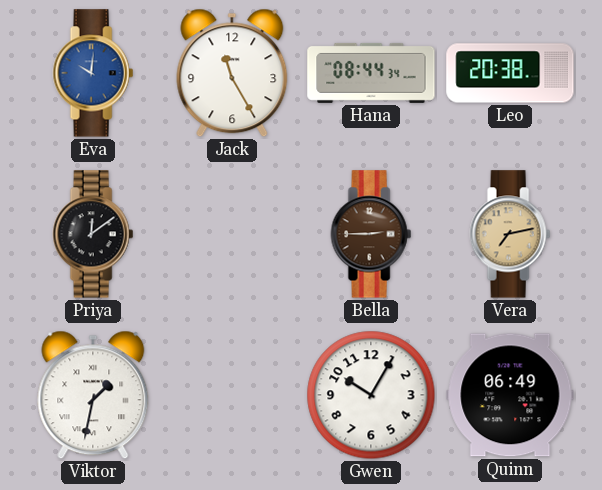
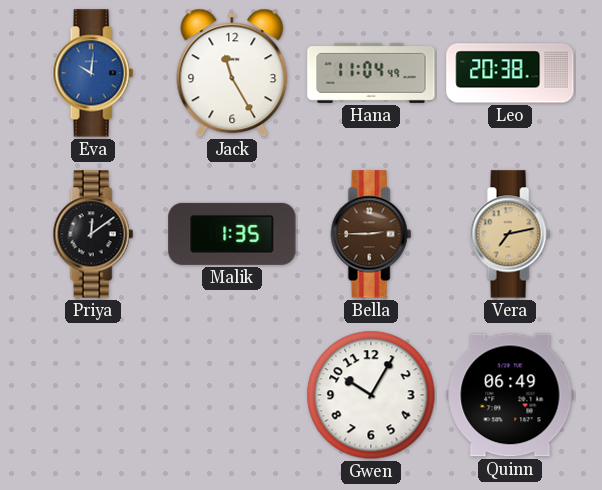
Hana: 08:44 -> 11:04
Malik: none -> 1:35
Viktor: 1:32 -> none
